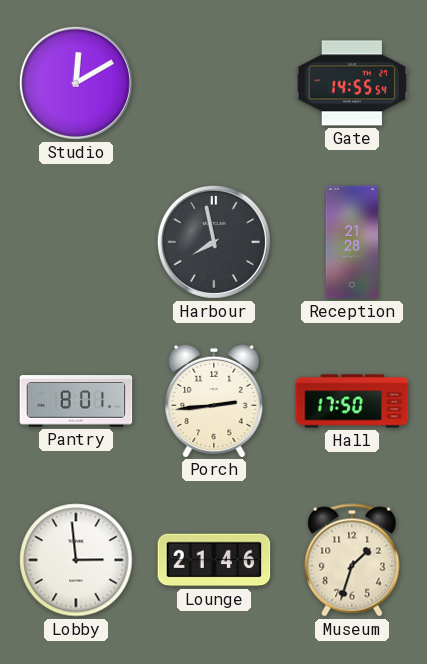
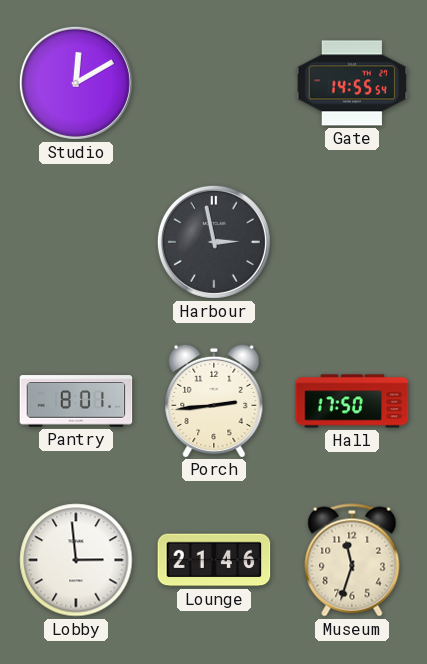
Harbour: 7:58 -> 2:58
Reception: 21:28 -> none
Museum: 1:33 -> 11:33
